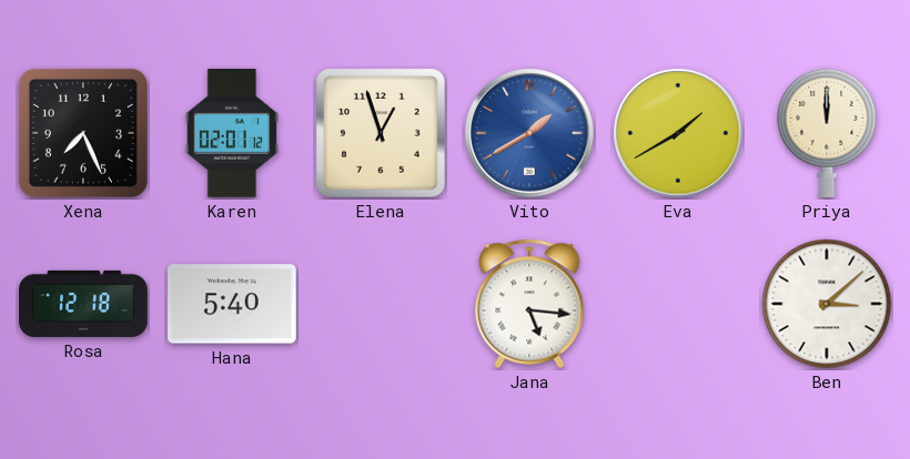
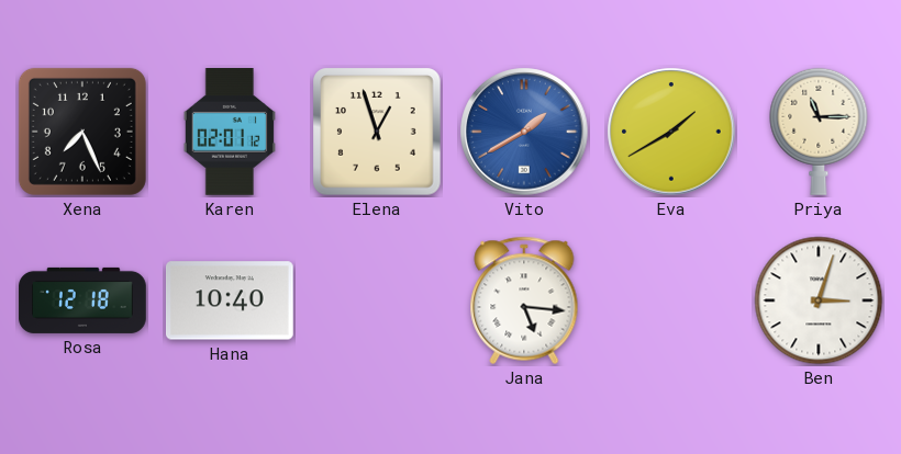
Priya: 12:00 -> 11:15
Hana: 5:40 -> 10:40
Ben: 3:08 -> 3:03
